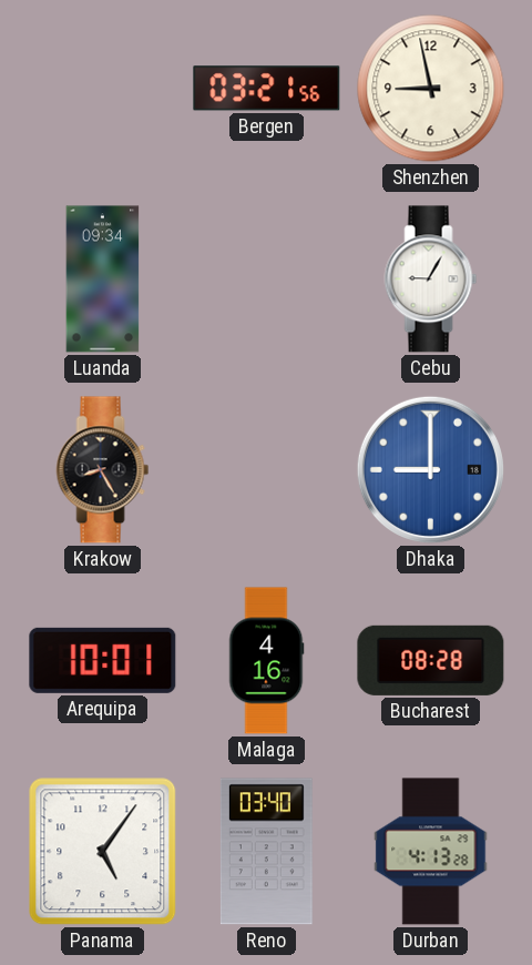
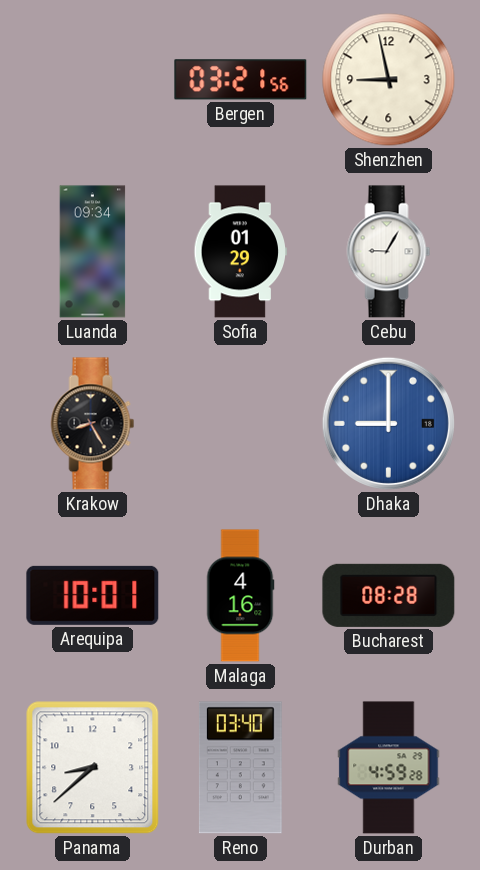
Sofia: none -> 01:29
Panama: 5:06 -> 8:38
Durban: 4:13 -> 4:59
